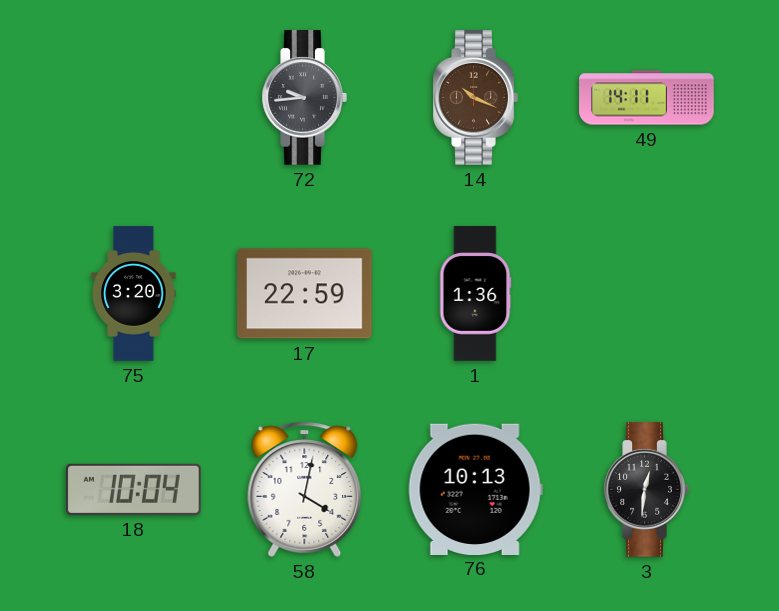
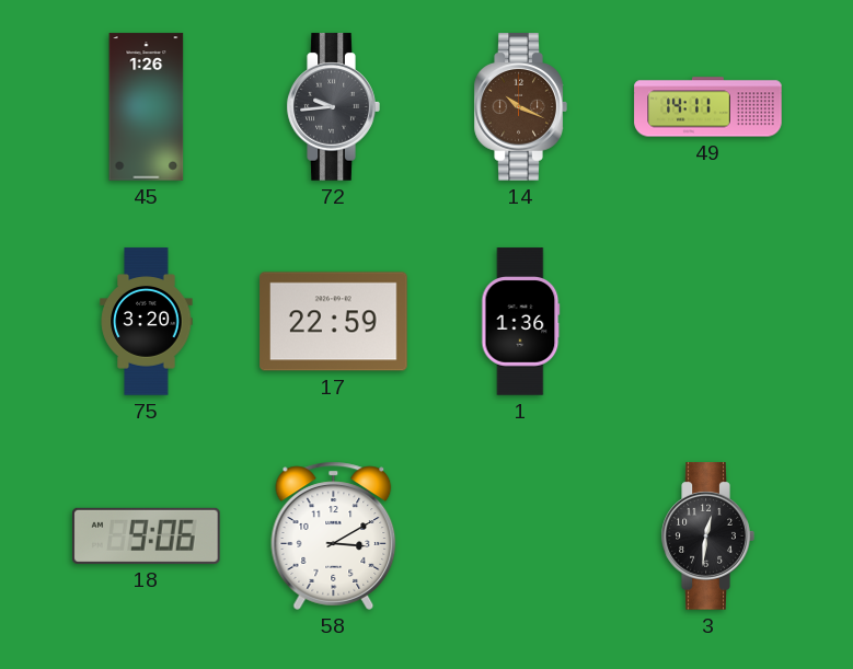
45: none -> 1:26
18: 10:04 -> 9:06
58: 4:02 -> 3:10
76: 10:13 -> none
